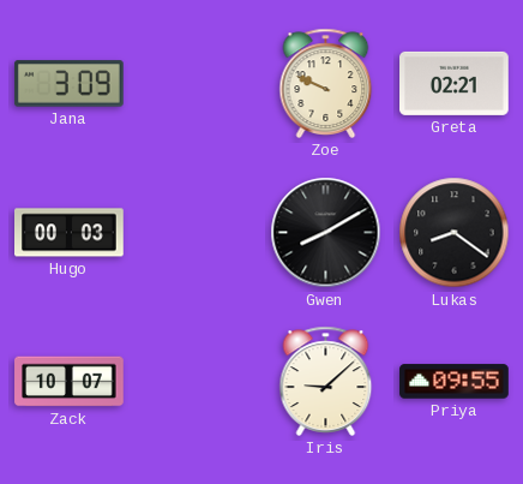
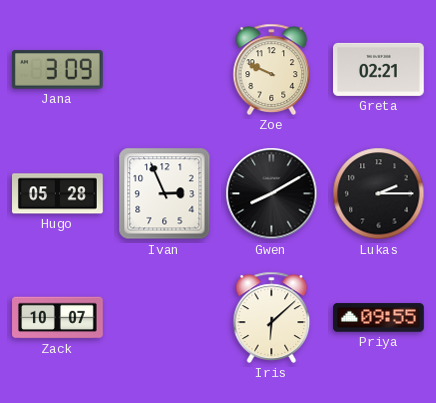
Hugo: 00:03 -> 05:28
Ivan: none -> 2:56
Lukas: 8:21 -> 2:15
Iris: 9:08 -> 6:08
